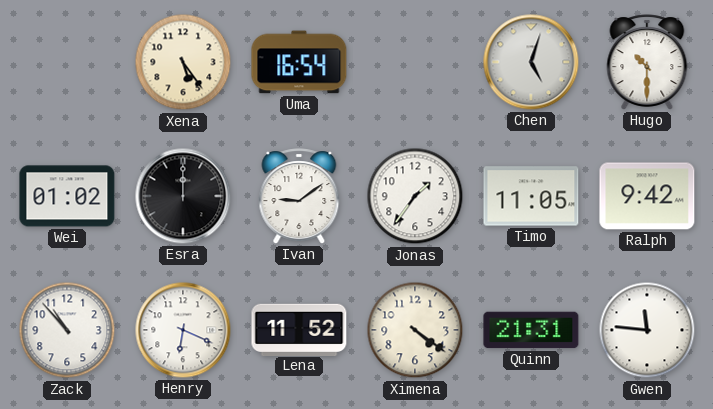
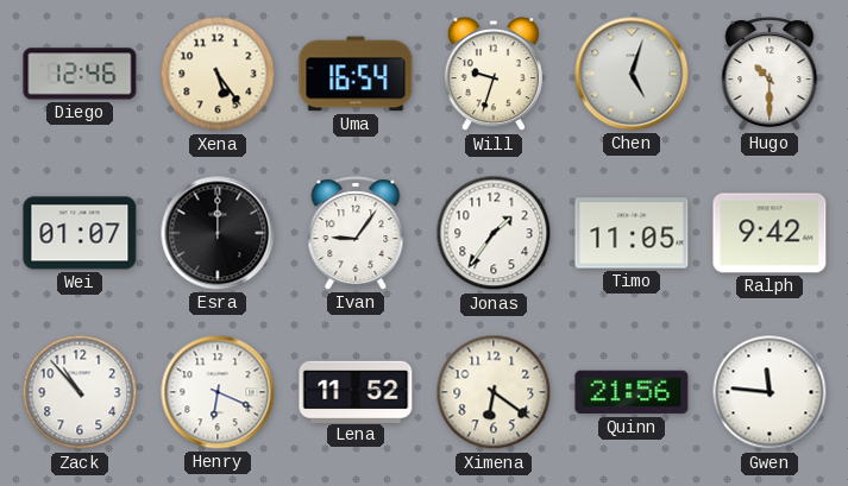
Diego: none -> 12:46
Will: none -> 9:33
Wei: 01:02 -> 01:07
Ivan: 9:09 -> 9:06
Ximena: 4:21 -> 6:21
Quinn: 21:31 -> 21:56
